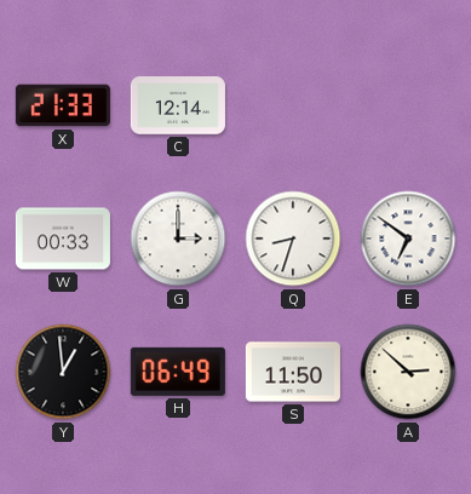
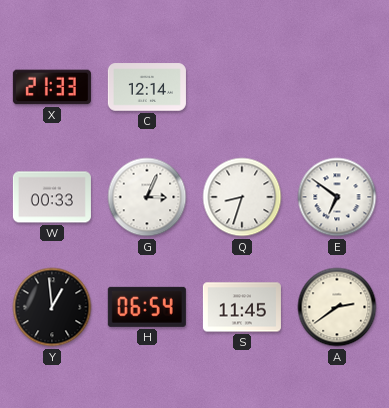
G: 3:00 -> 3:04
H: 06:49 -> 06:54
S: 11:50 -> 11:45
A: 2:52 -> 2:39
